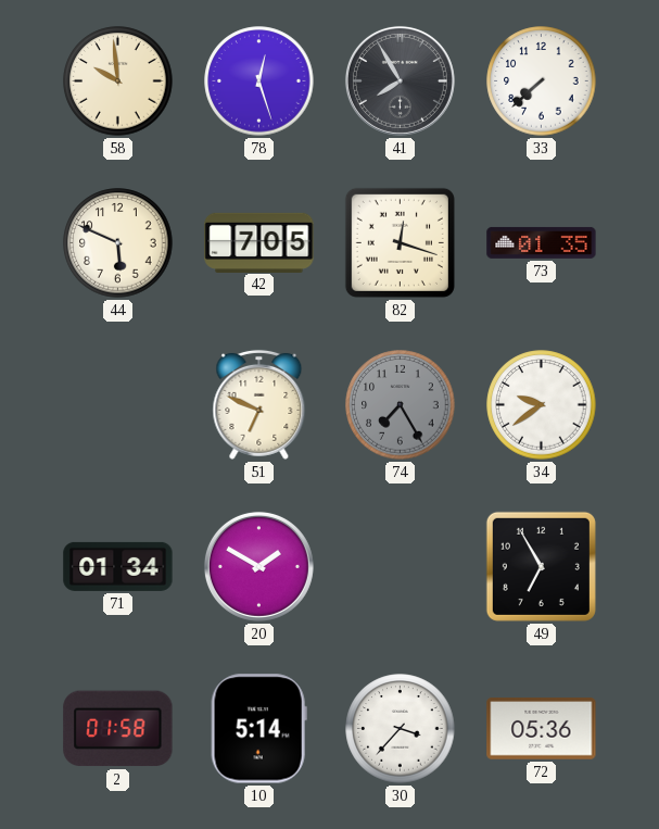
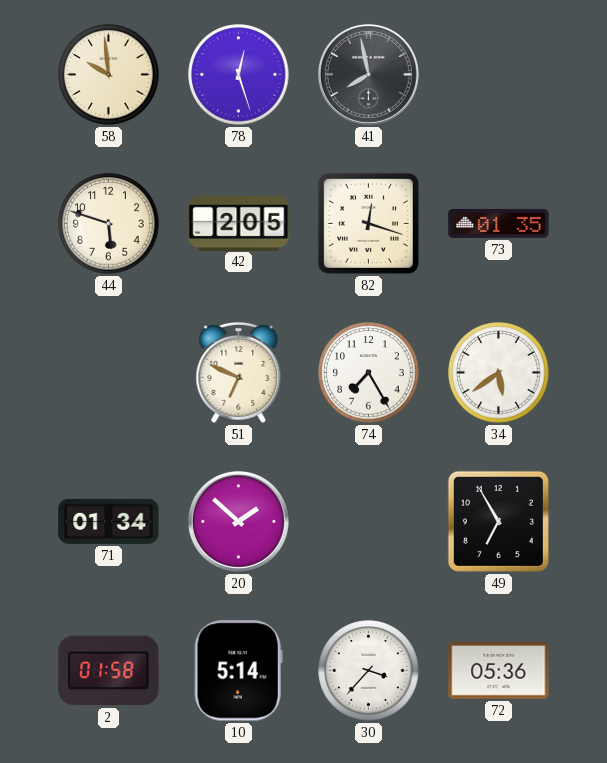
41: 7:55 -> 7:58
33: 7:38 -> none
44: 5:49 -> 5:48
42: 7:05 -> 2:05
74 dial: grey -> white
34: 9:39 -> 5:39
20: 1:50 -> 1:52
